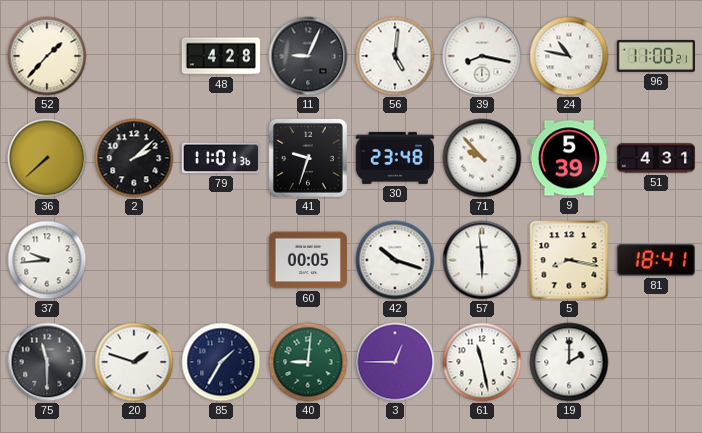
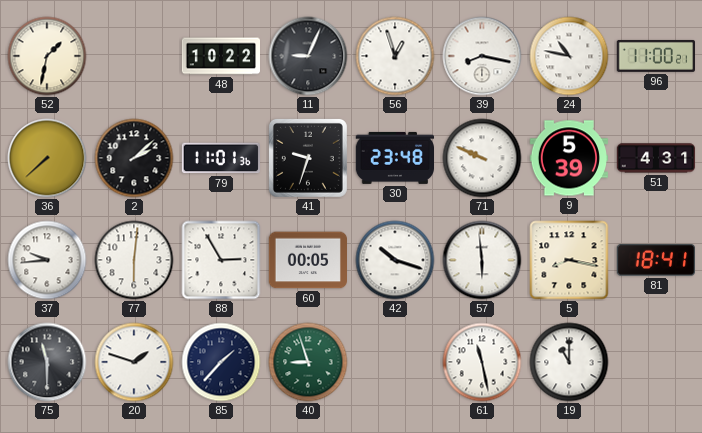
52: 1:37 -> 1:32
48: 4:28 -> 10:22
56: 5:01 -> 12:57
71: 9:53 -> 9:49
77: none -> 6:01
88: none -> 2:55
85: 1:35 -> 1:37
40: 9:01 -> 8:57
3: 12:45 -> none
19: 2:00 -> 11:00
